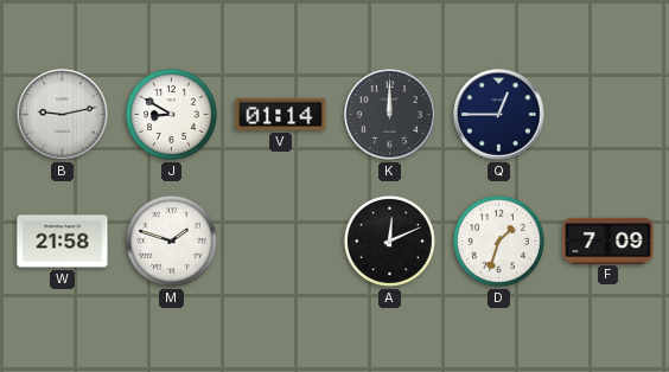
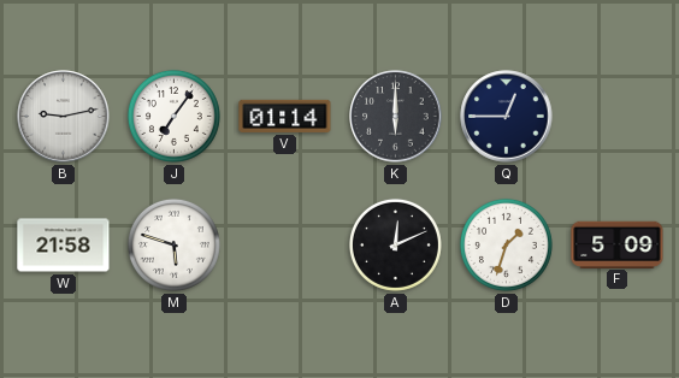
J: 8:50 -> 7:06
K: 12:00 -> 6:00
M: 1:48 -> 5:48
F: 7:09 -> 5:09
